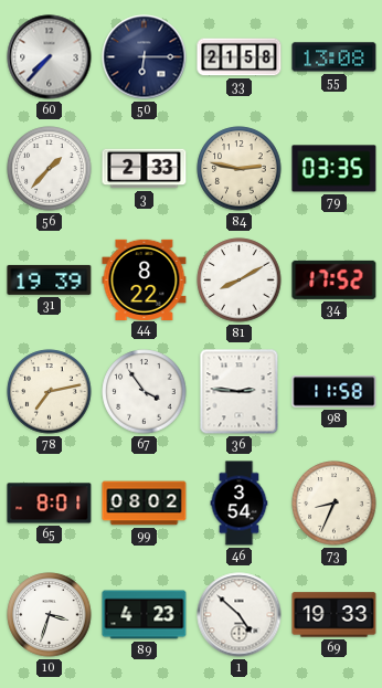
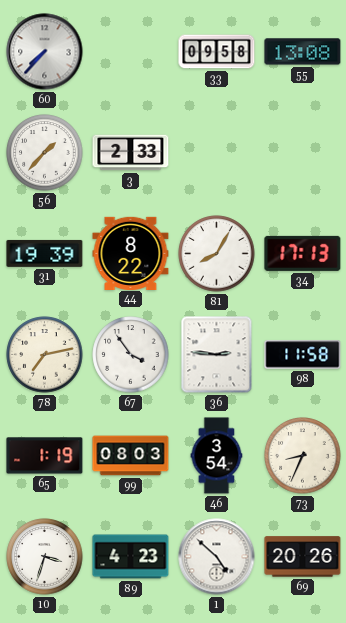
50: 6:15 -> none
33: 21:58 -> 09:58
84: 2:47 -> none
79: 03:35 -> none
81: 8:10 -> 8:05
34: 17:52 -> 17:13
65: 8:01 -> 1:19
99: 08:02 -> 08:03
69: 19:33 -> 20:26
